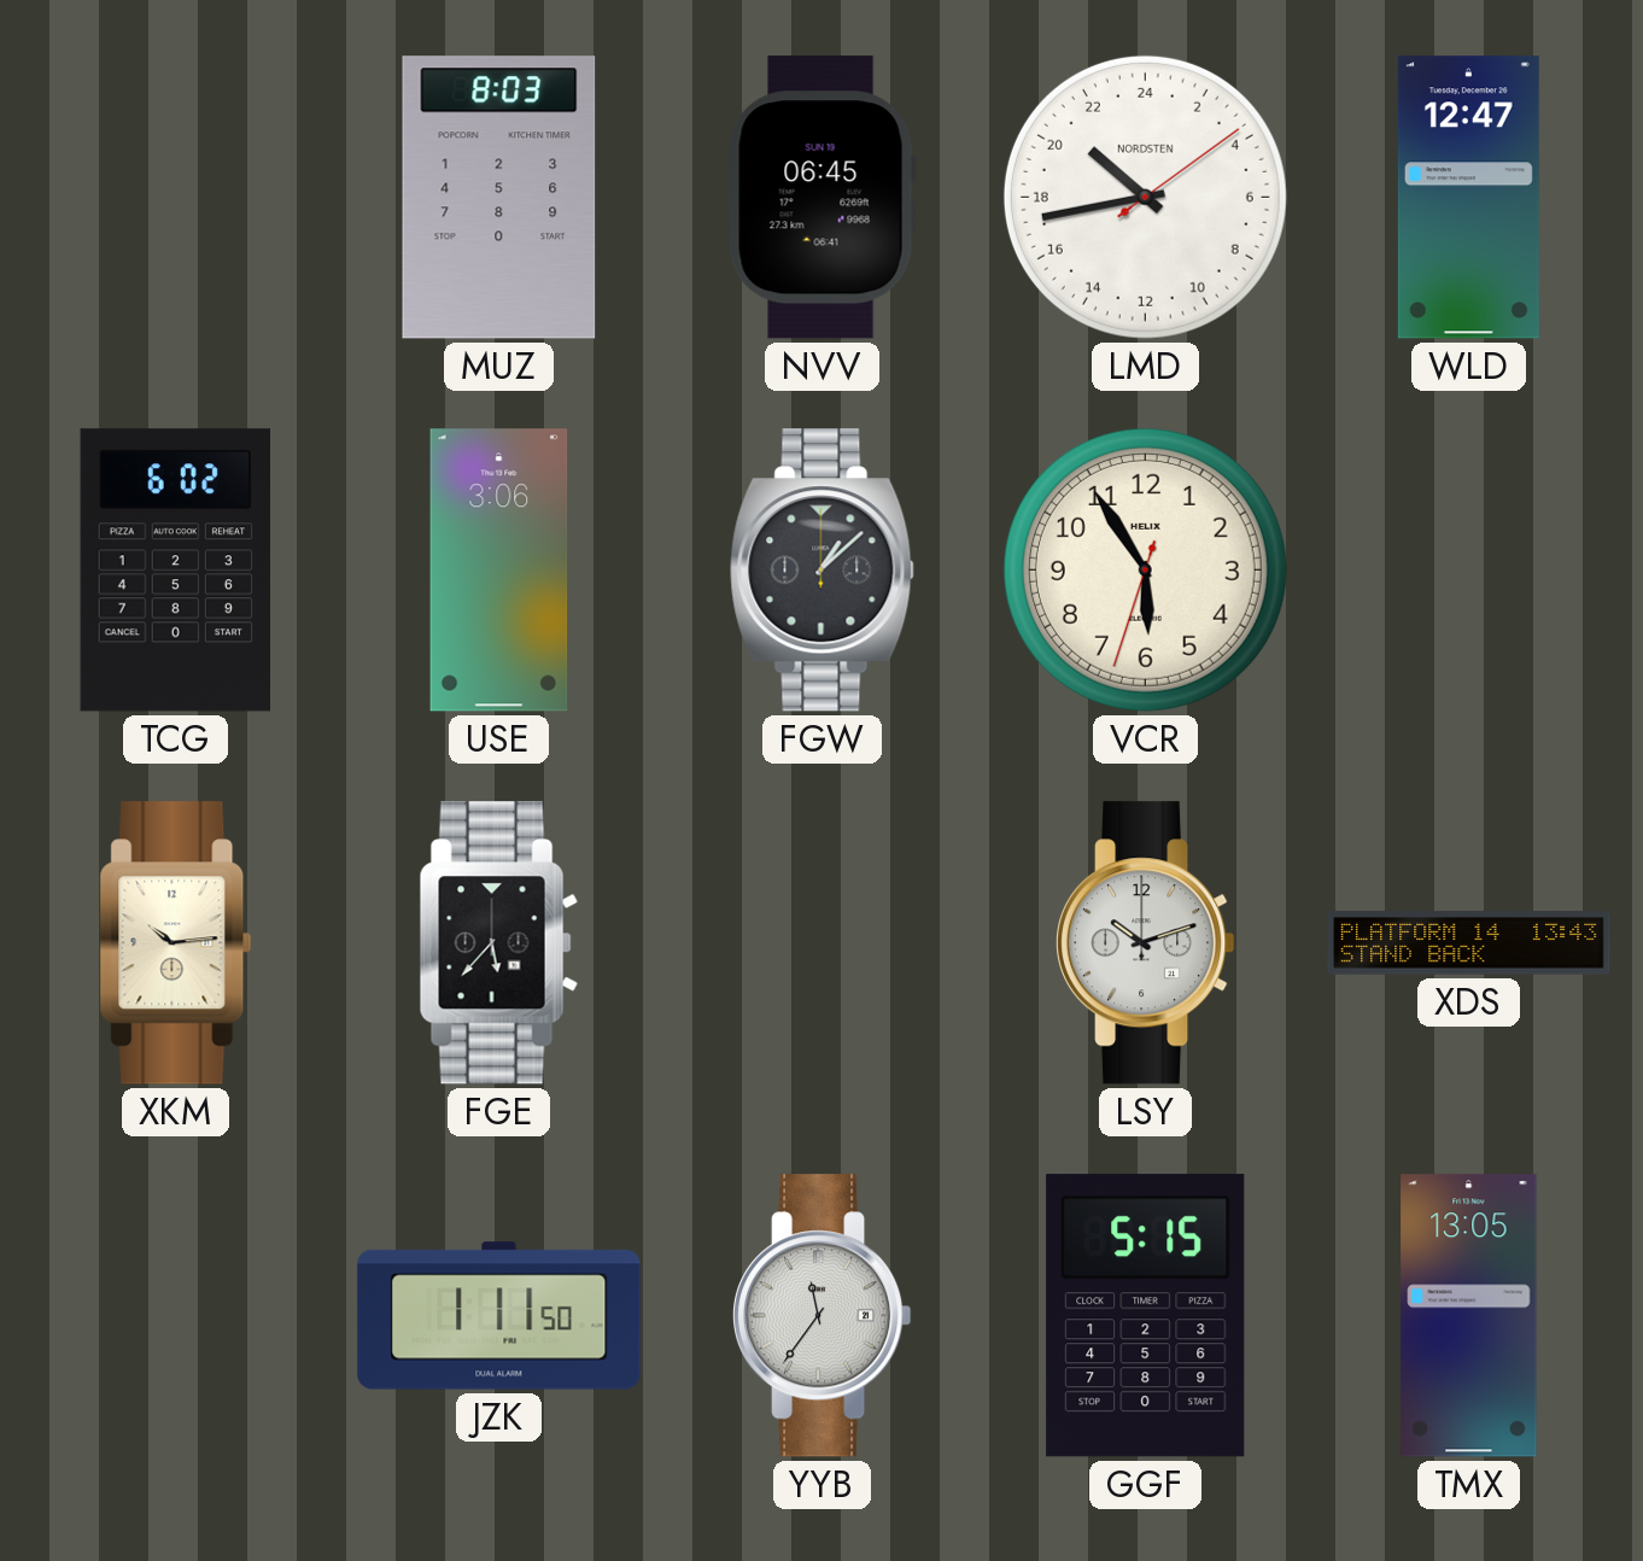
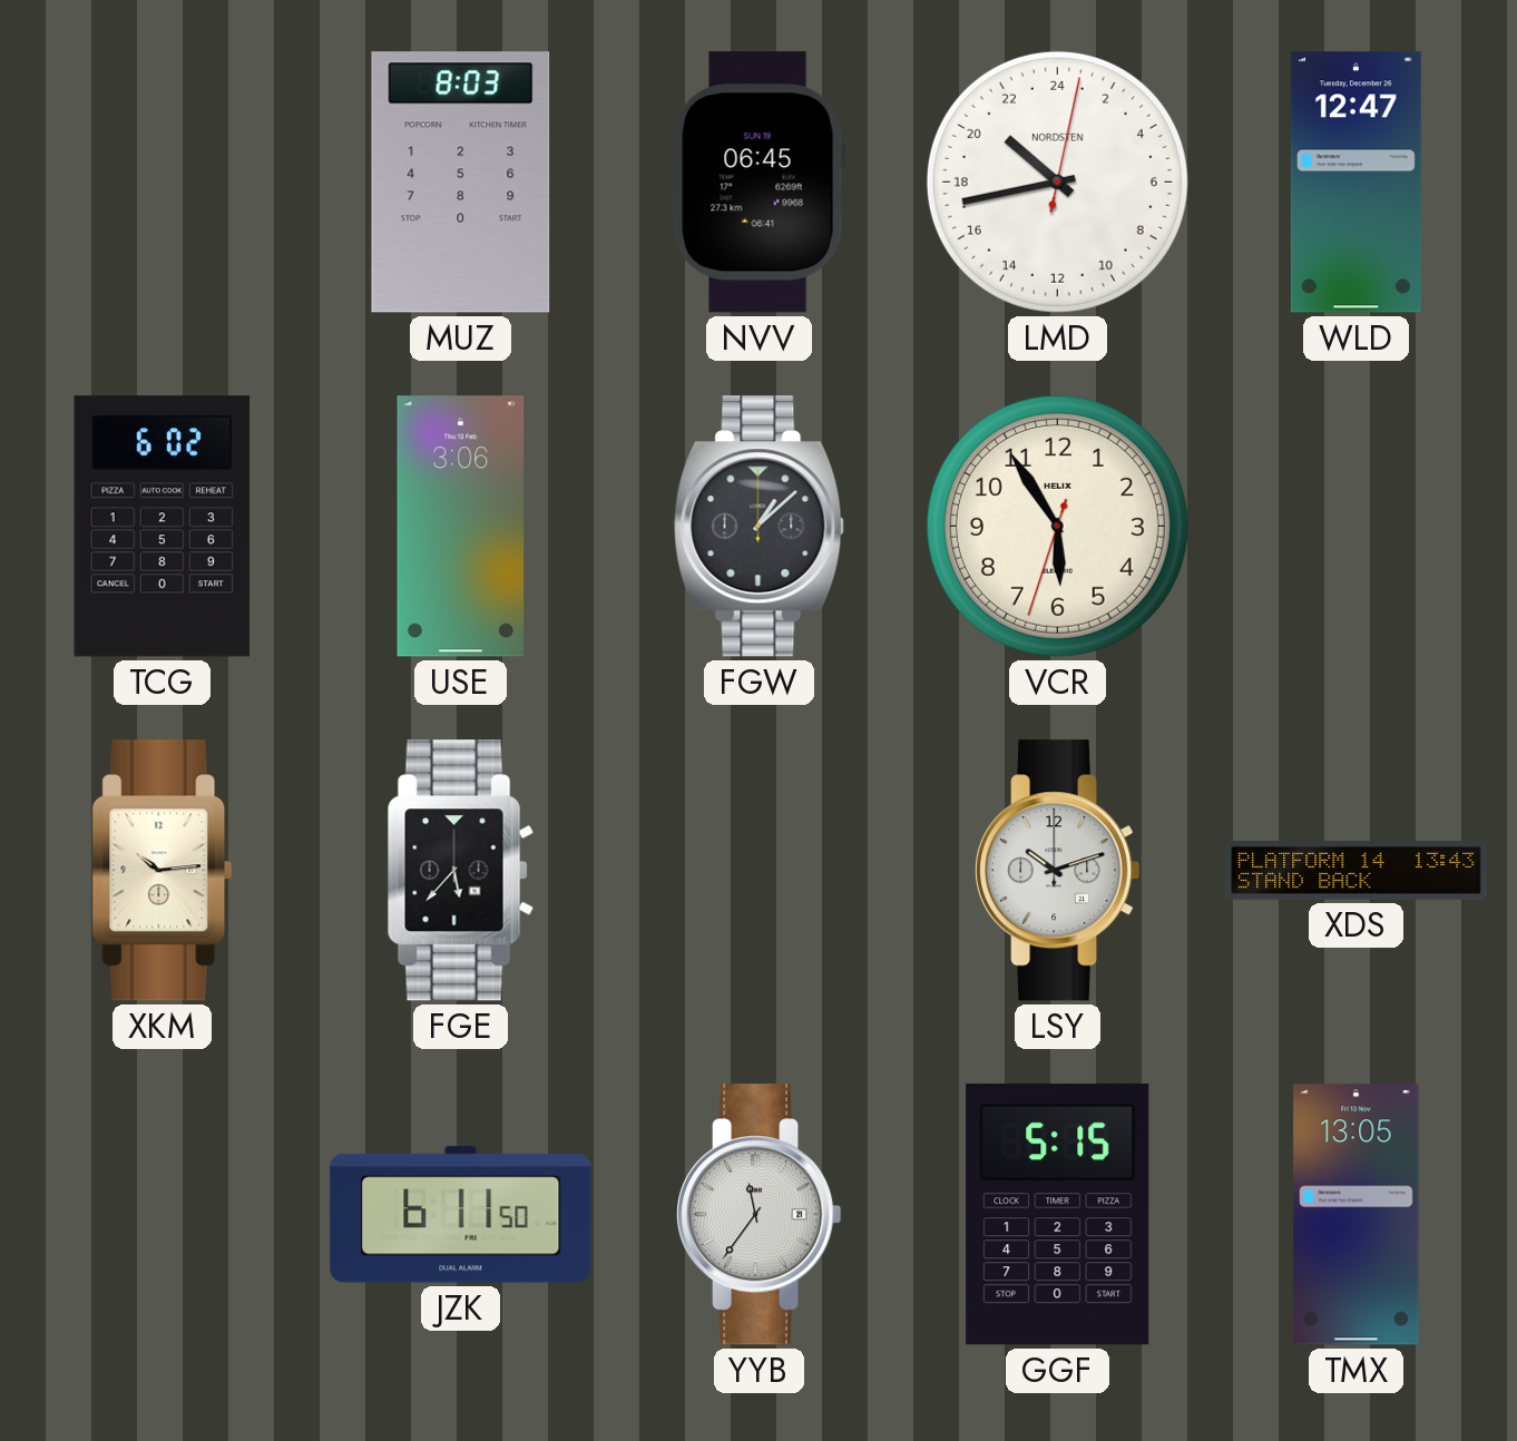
LMD: 20:43:09 -> 20:43:02
JZK: 1:11 -> 6:11
